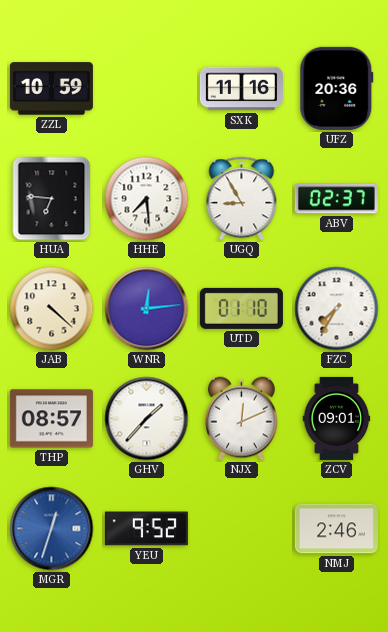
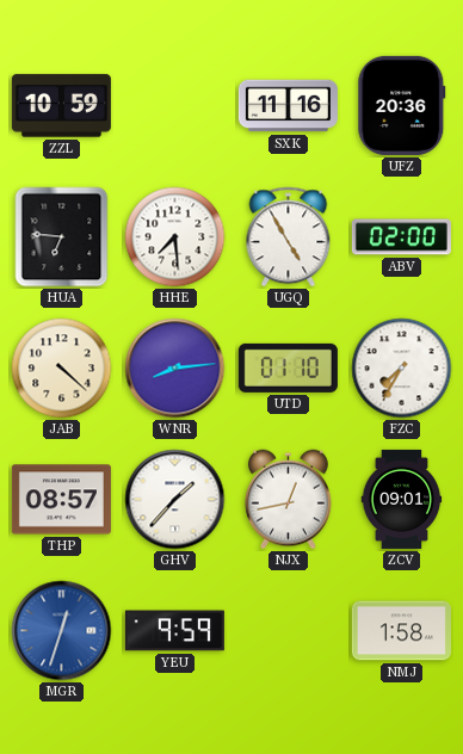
UGQ: 8:55 -> 4:55
ABV: 02:37 -> 02:00
WNR: 12:14 -> 8:14
NJX: 12:11 -> 12:43
YEU: 9:52 -> 9:59
NMJ: 2:46 -> 1:58
